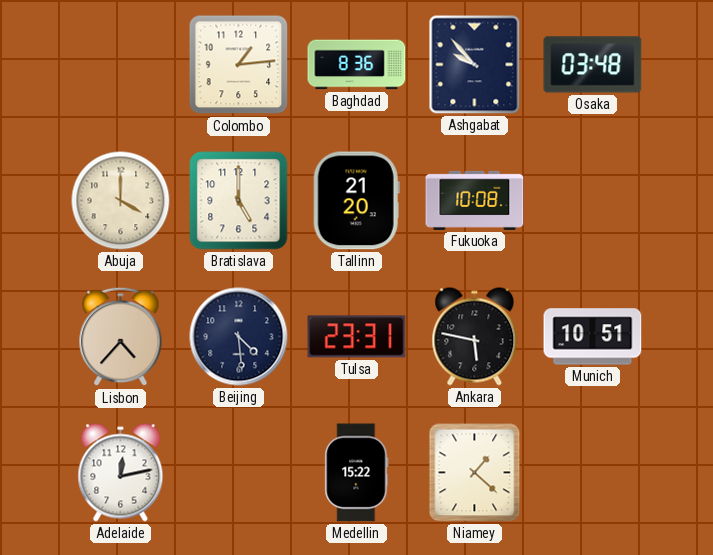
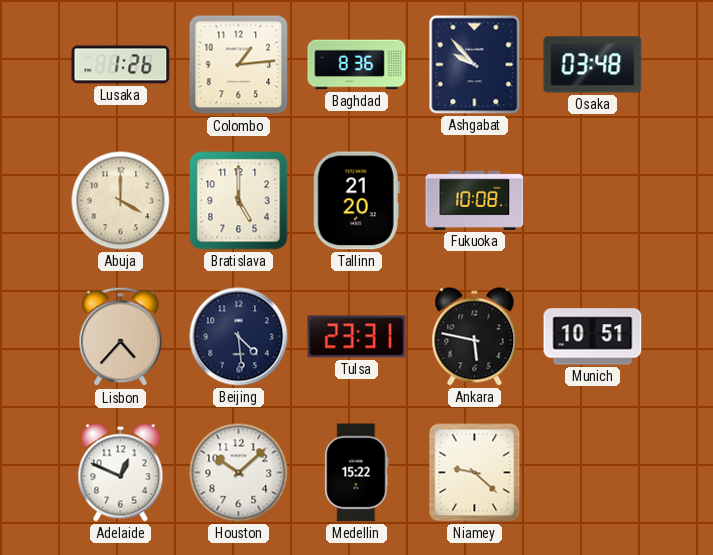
Lusaka: none -> 1:26
Adelaide: 12:13 -> 12:49
Houston: none -> 10:08
Niamey: 1:22 -> 9:22
